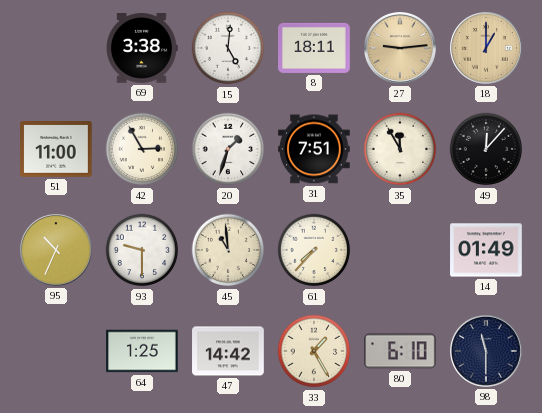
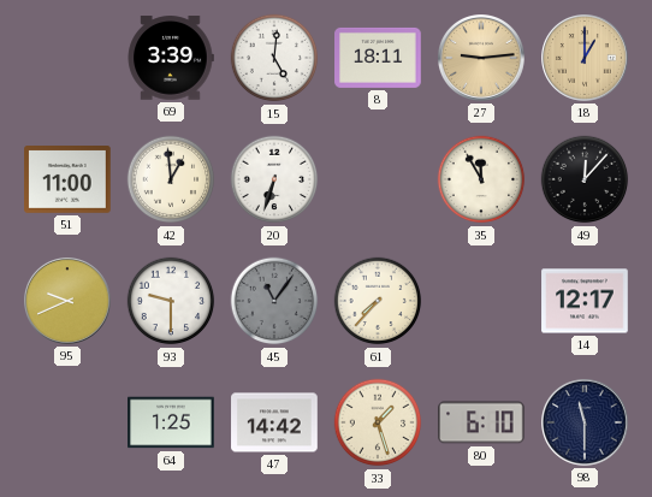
69: 3:38 -> 3:39
42: 2:55 -> 12:59
20: 1:33 -> 6:33
31: 7:51 -> none
95: 10:34 -> 9:41
45: 10:59 -> 11:06
45 dial: cream -> grey
14: 01:49 -> 12:17
33: 1:25 -> 1:27
